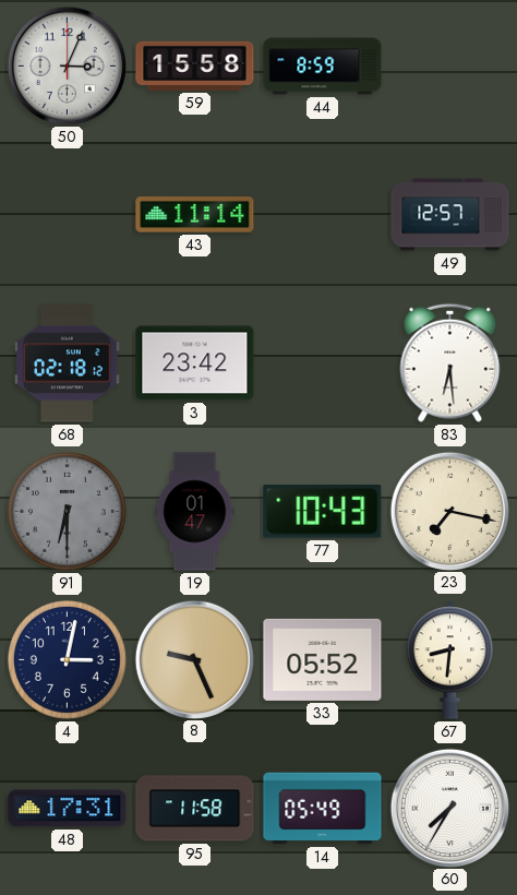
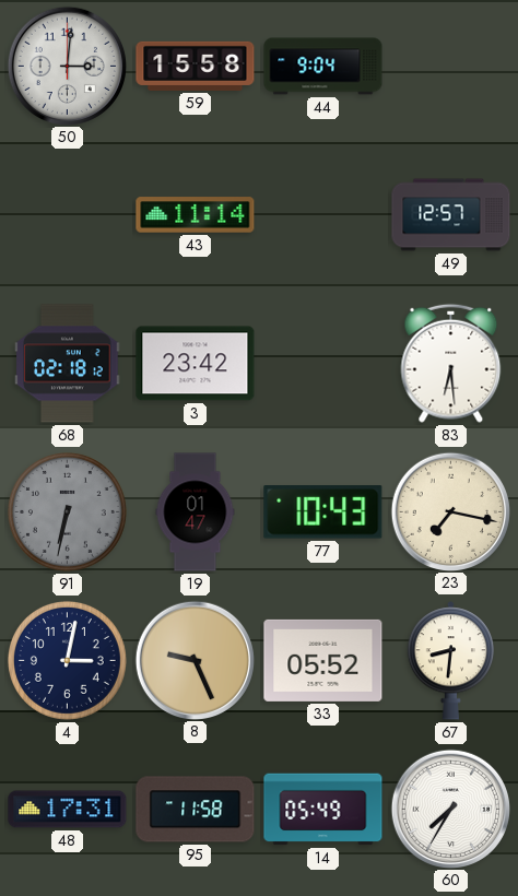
50: 3:04 -> 3:01
44: 8:59 -> 9:04
91: 6:30 -> 6:32
